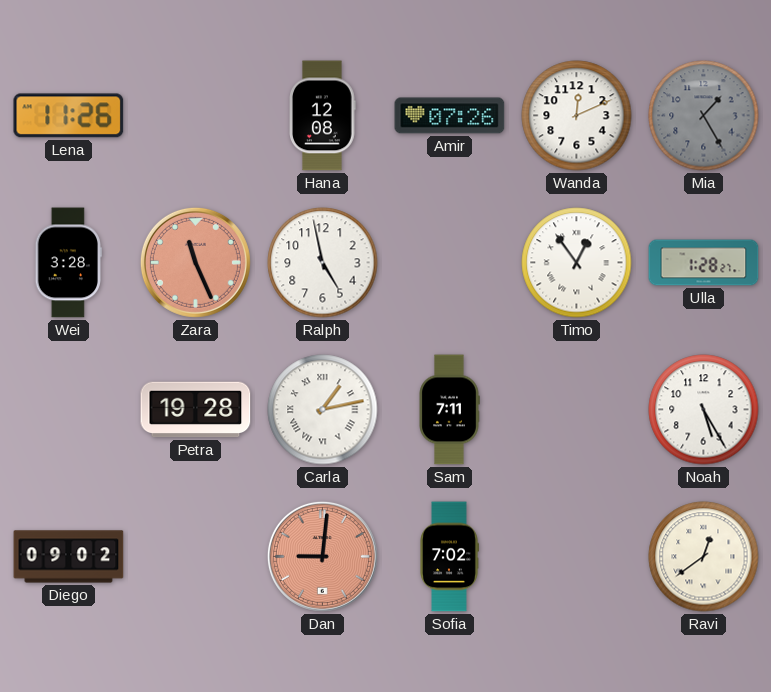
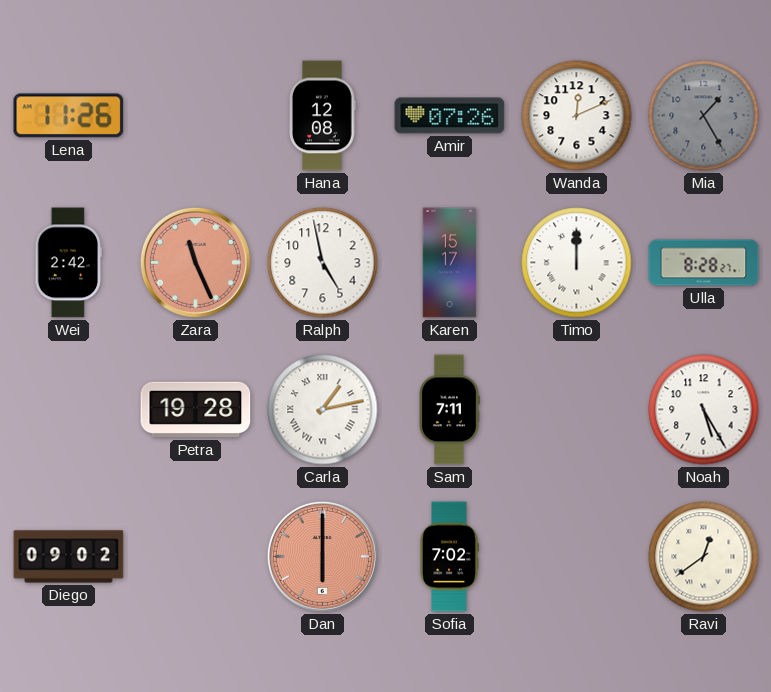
Wei: 3:28 -> 2:42
Karen: none -> 15:17
Timo: 12:54 -> 12:00
Ulla: 1:28 -> 8:28
Dan: 9:01 -> 6:00
